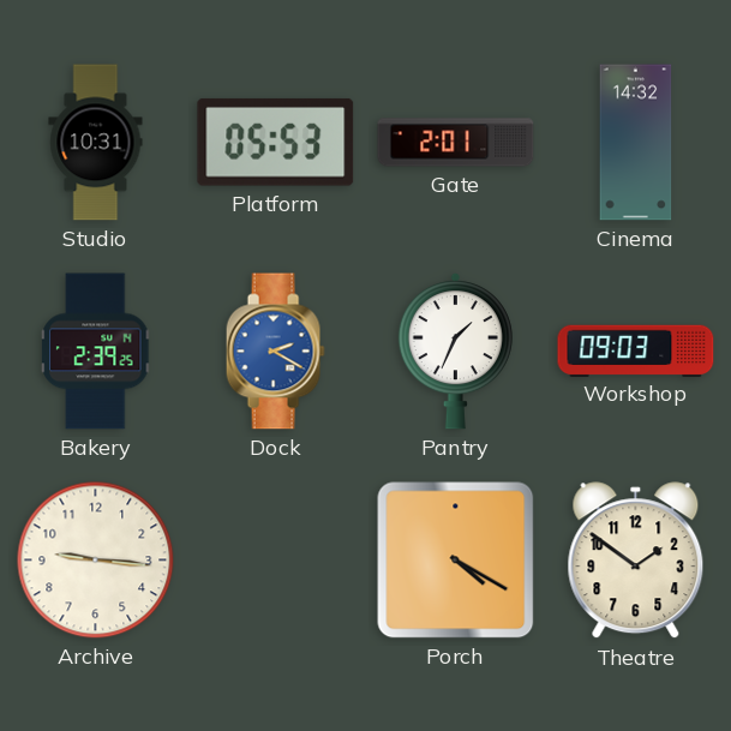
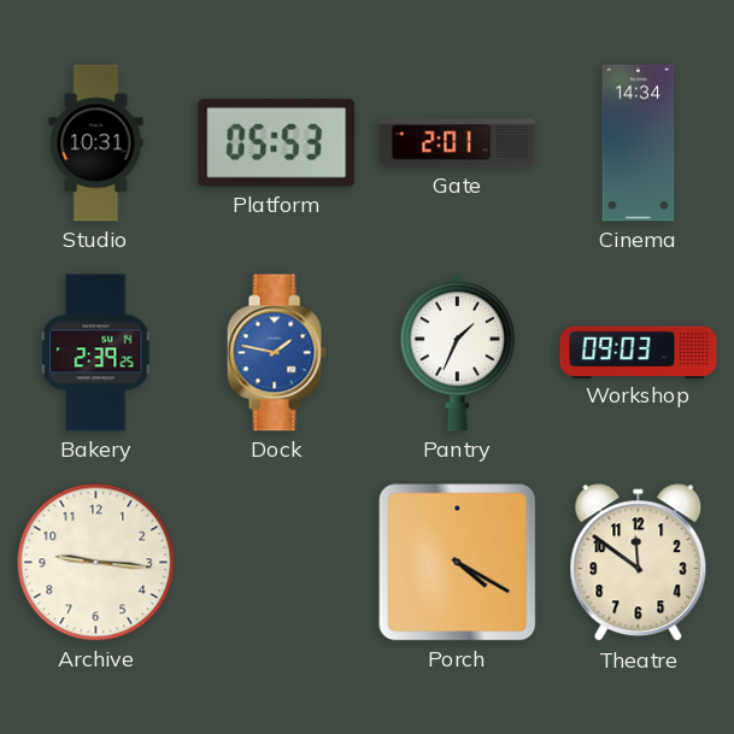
Cinema: 14:32 -> 14:34
Dock: 2:20 -> 1:47
Theatre: 1:51 -> 11:51
